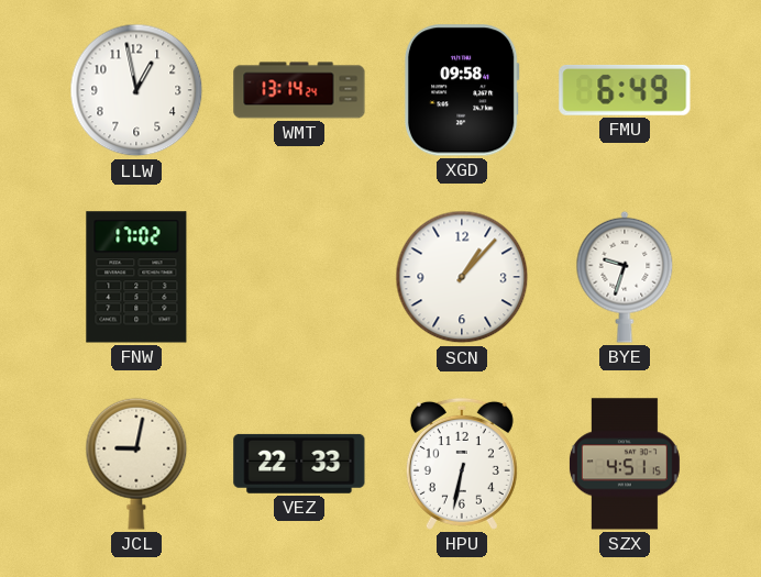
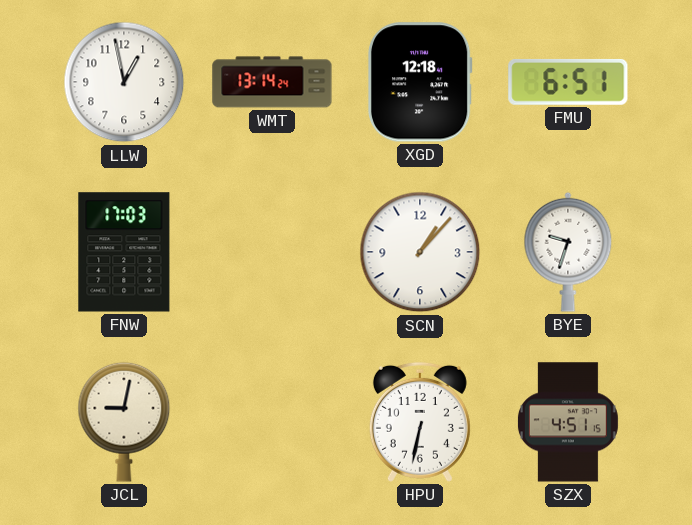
XGD: 09:58 -> 12:18
FMU: 6:49 -> 6:51
FNW: 17:02 -> 17:03
VEZ: 22:33 -> none
